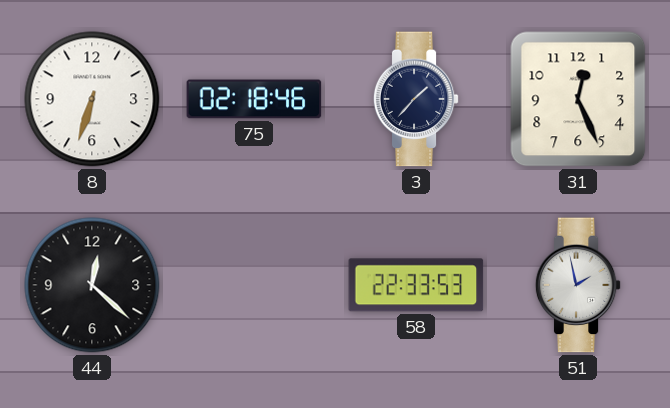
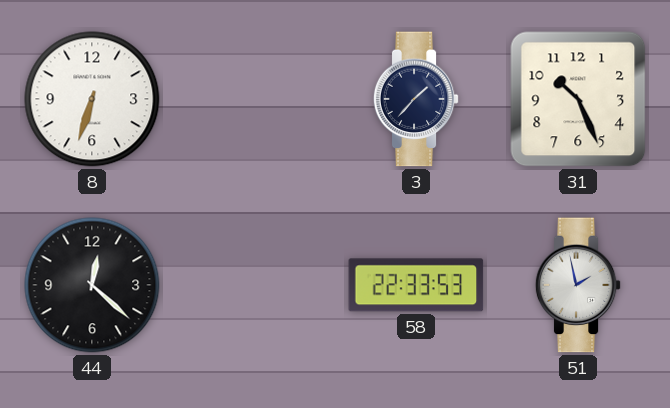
75: 02:18 -> none
31: 12:26 -> 10:26
